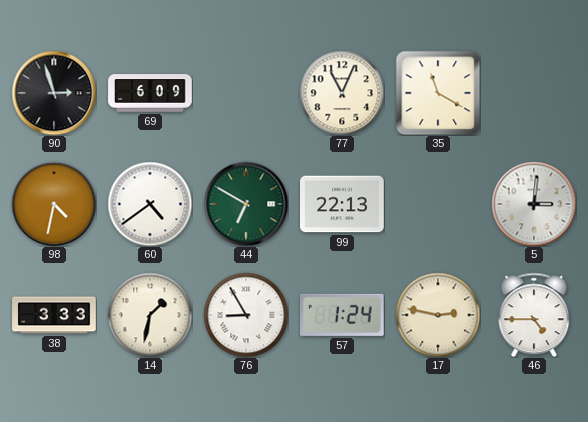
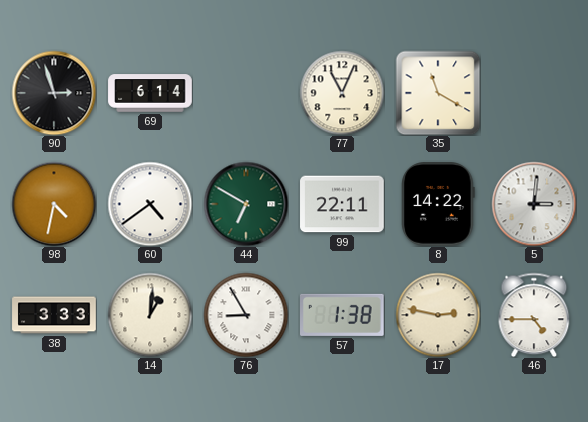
69: 6:09 -> 6:14
99: 22:13 -> 22:11
8: none -> 14:22
14: 1:32 -> 1:01
57: 1:24 -> 1:38
